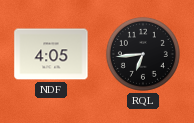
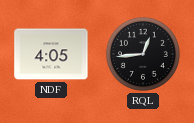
RQL: 6:44 -> 12:44
